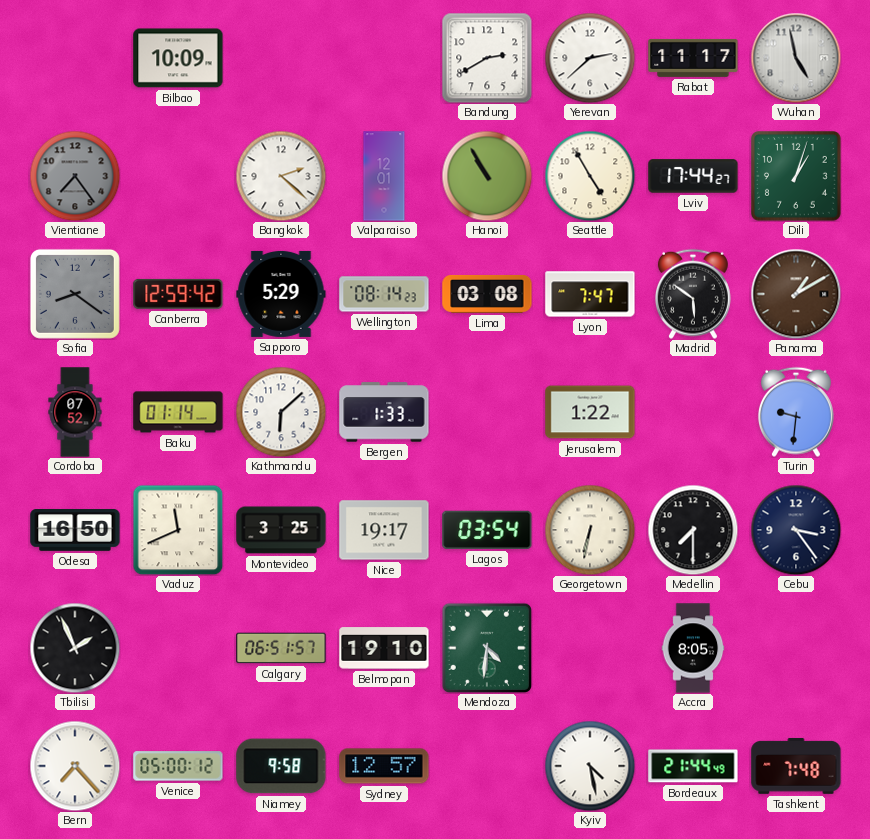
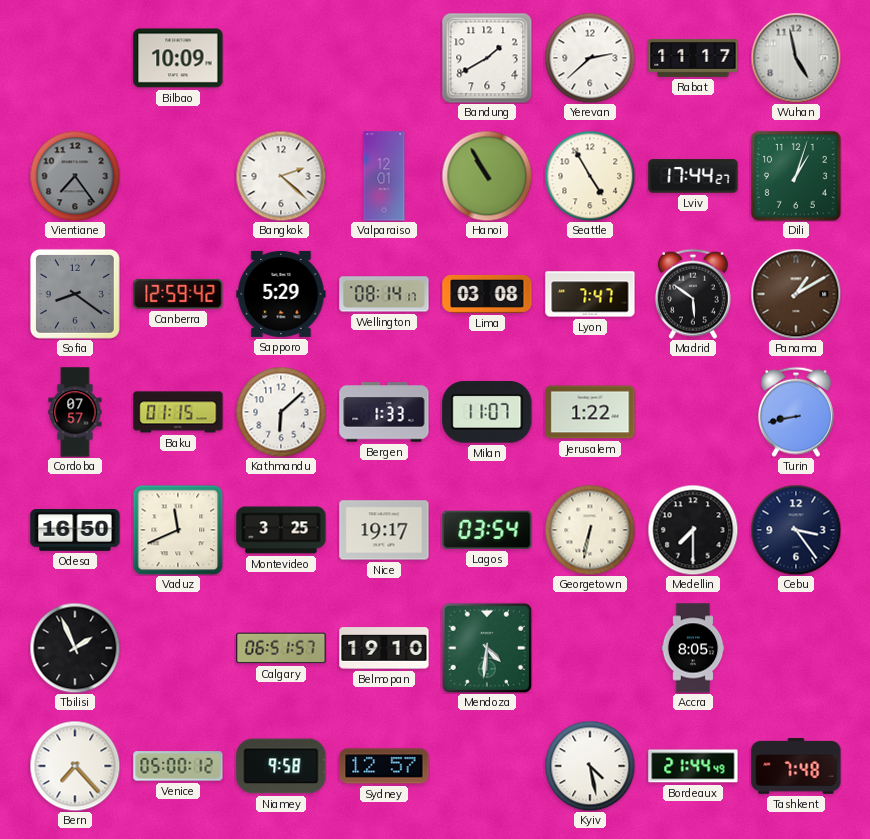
Bandung: 2:40 -> 1:40
Wellington: 08:14:23 -> 08:14:17
Cordoba: 07:52 -> 07:57
Baku: 01:14 -> 01:15
Milan: none -> 11:07
Turin: 9:31 -> 8:43
